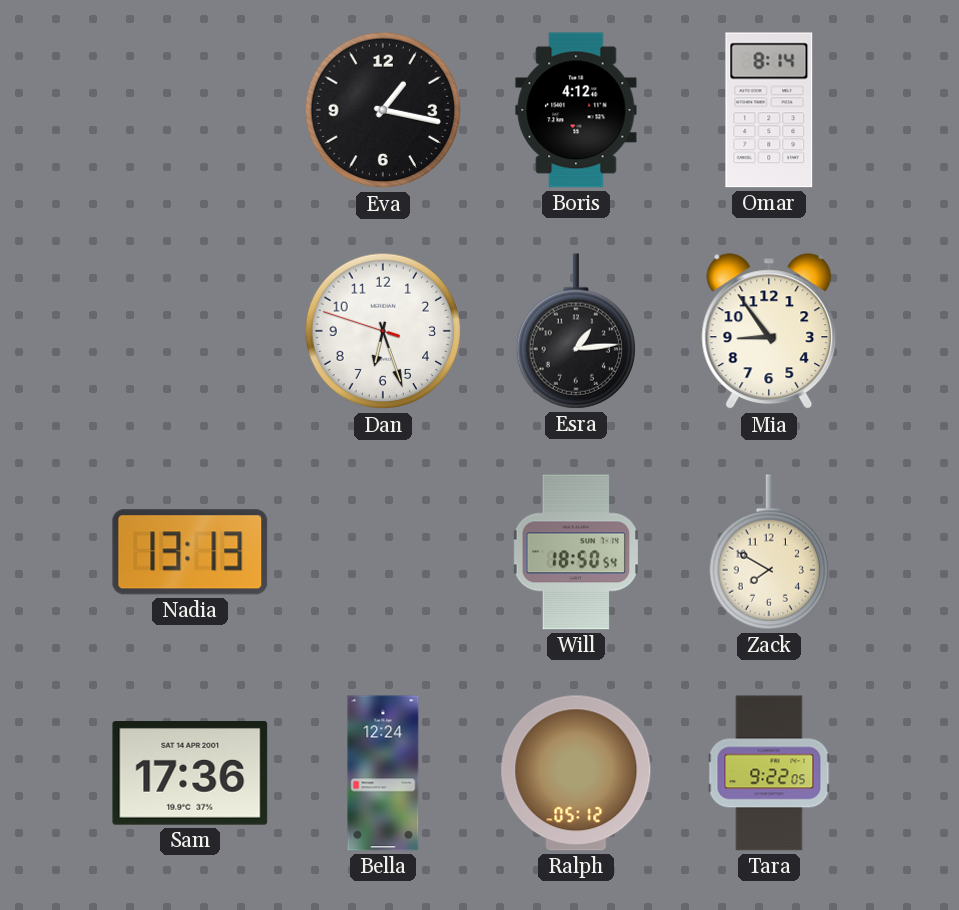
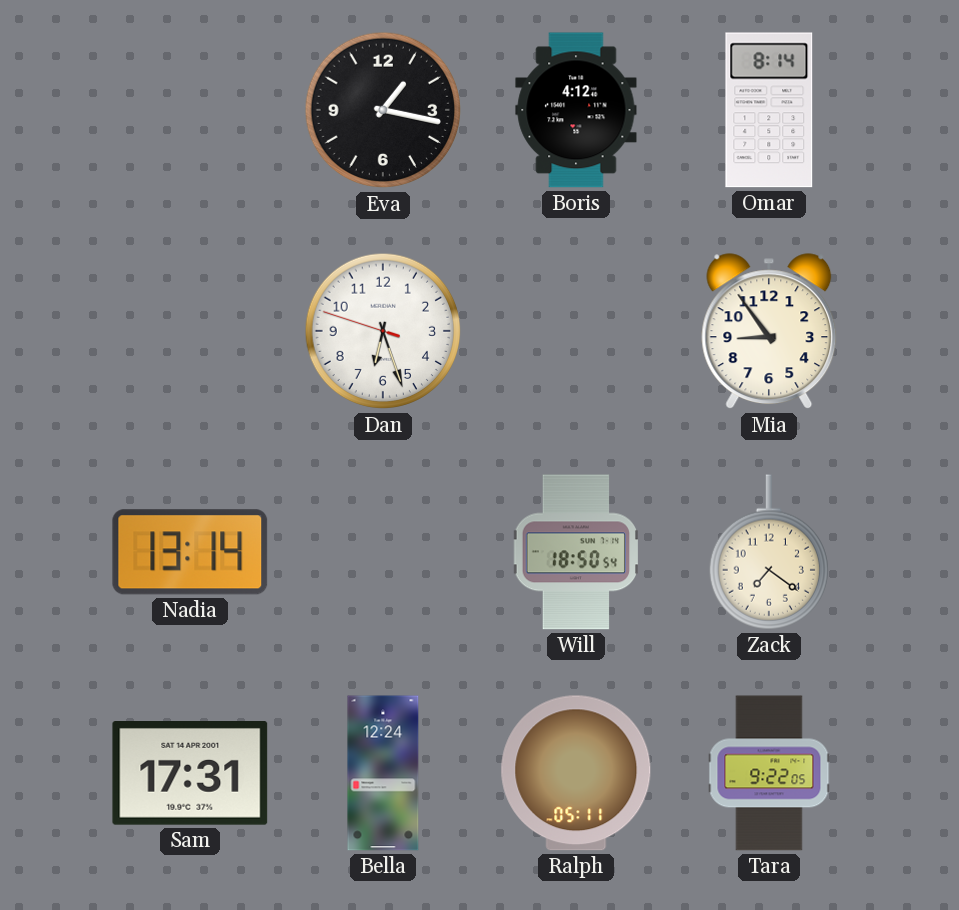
Esra: 1:14 -> none
Nadia: 13:13 -> 13:14
Zack: 7:50 -> 7:21
Sam: 17:36 -> 17:31
Ralph: 05:12 -> 05:11
